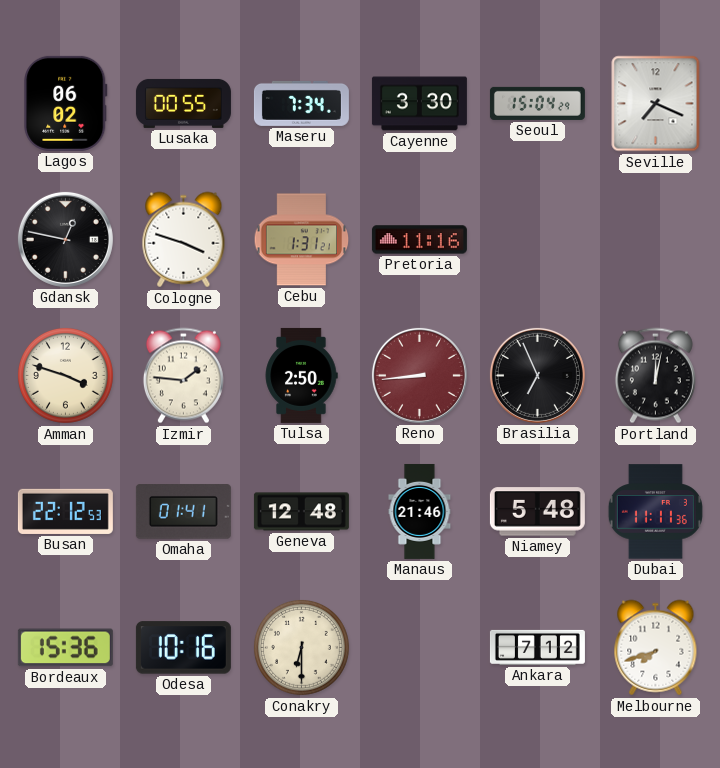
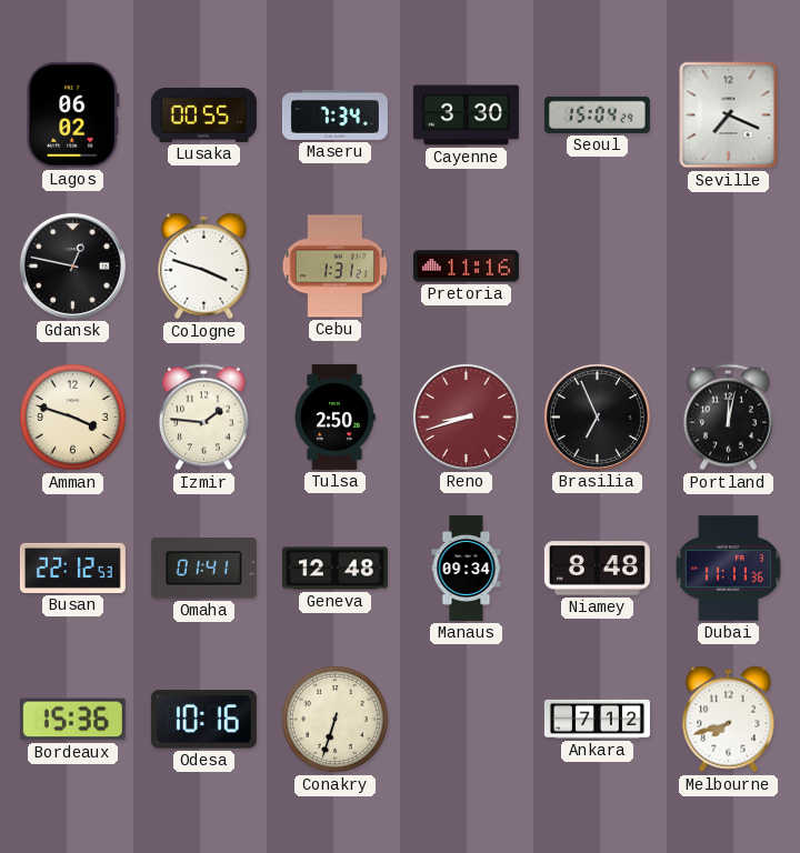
Reno: 8:44 -> 8:42
Manaus: 21:46 -> 09:34
Niamey: 5:48 -> 8:48
Conakry: 6:30 -> 6:33
